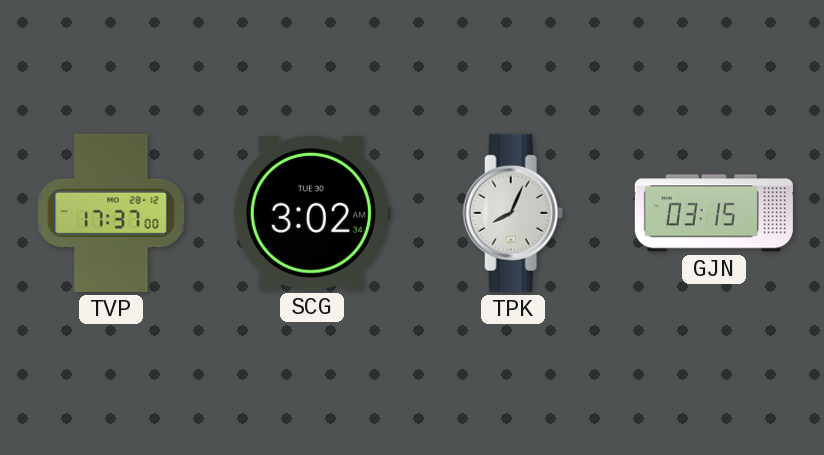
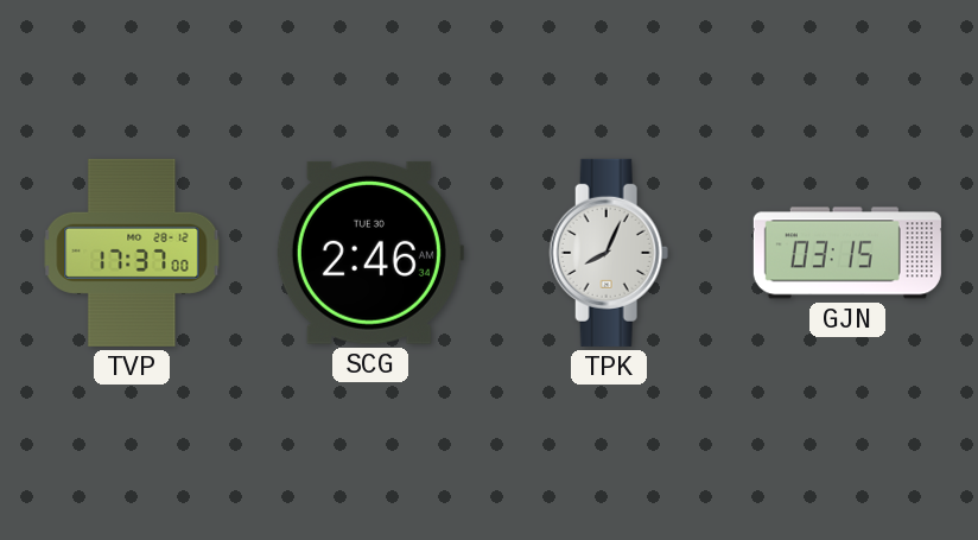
SCG: 3:02 -> 2:46
